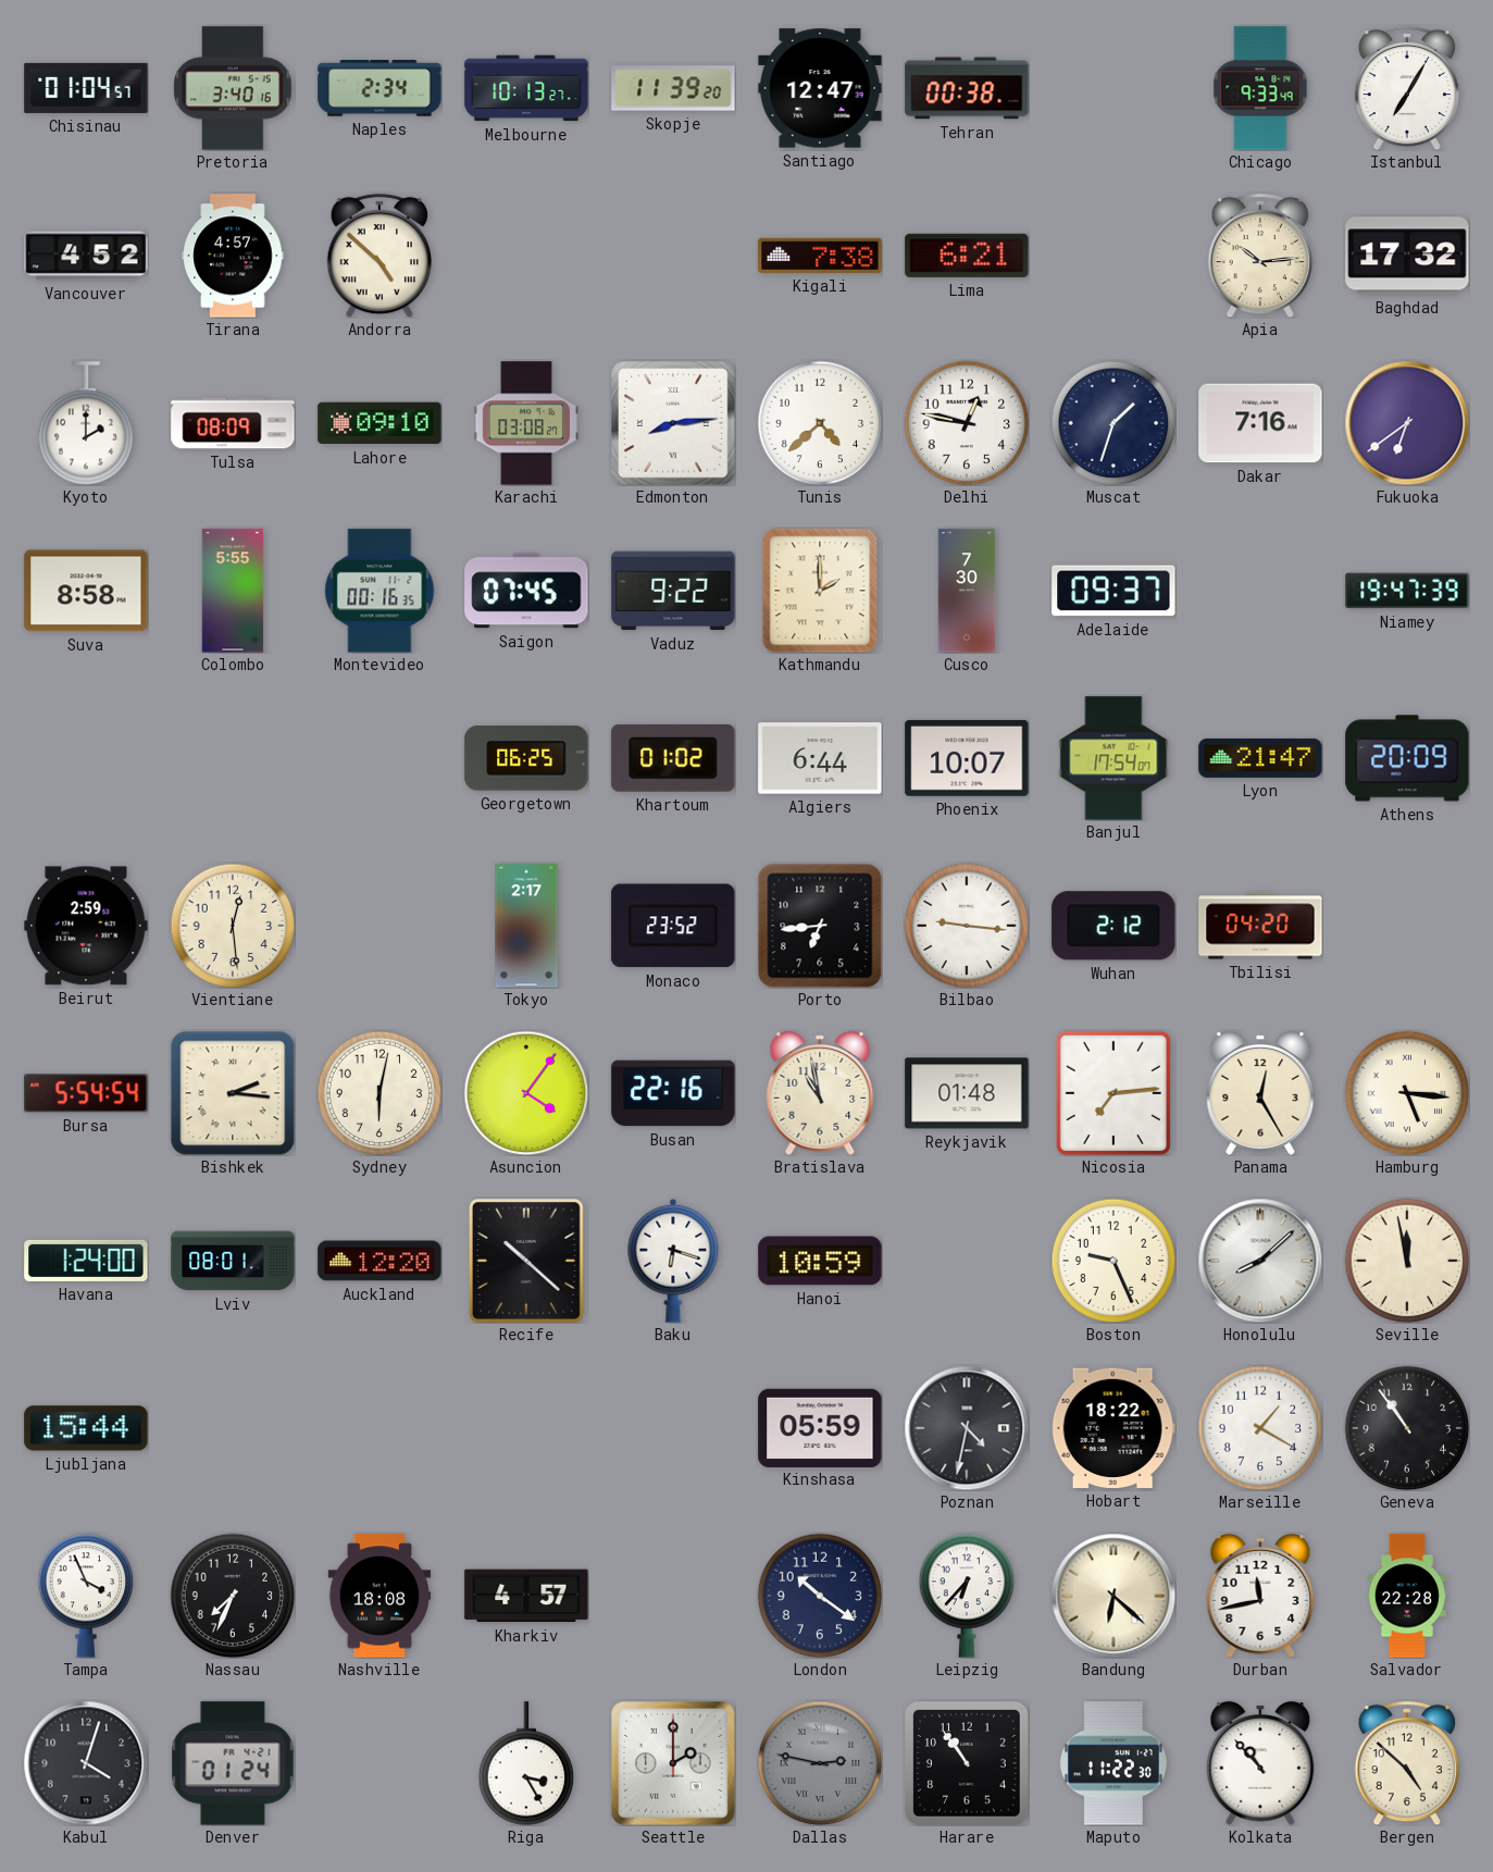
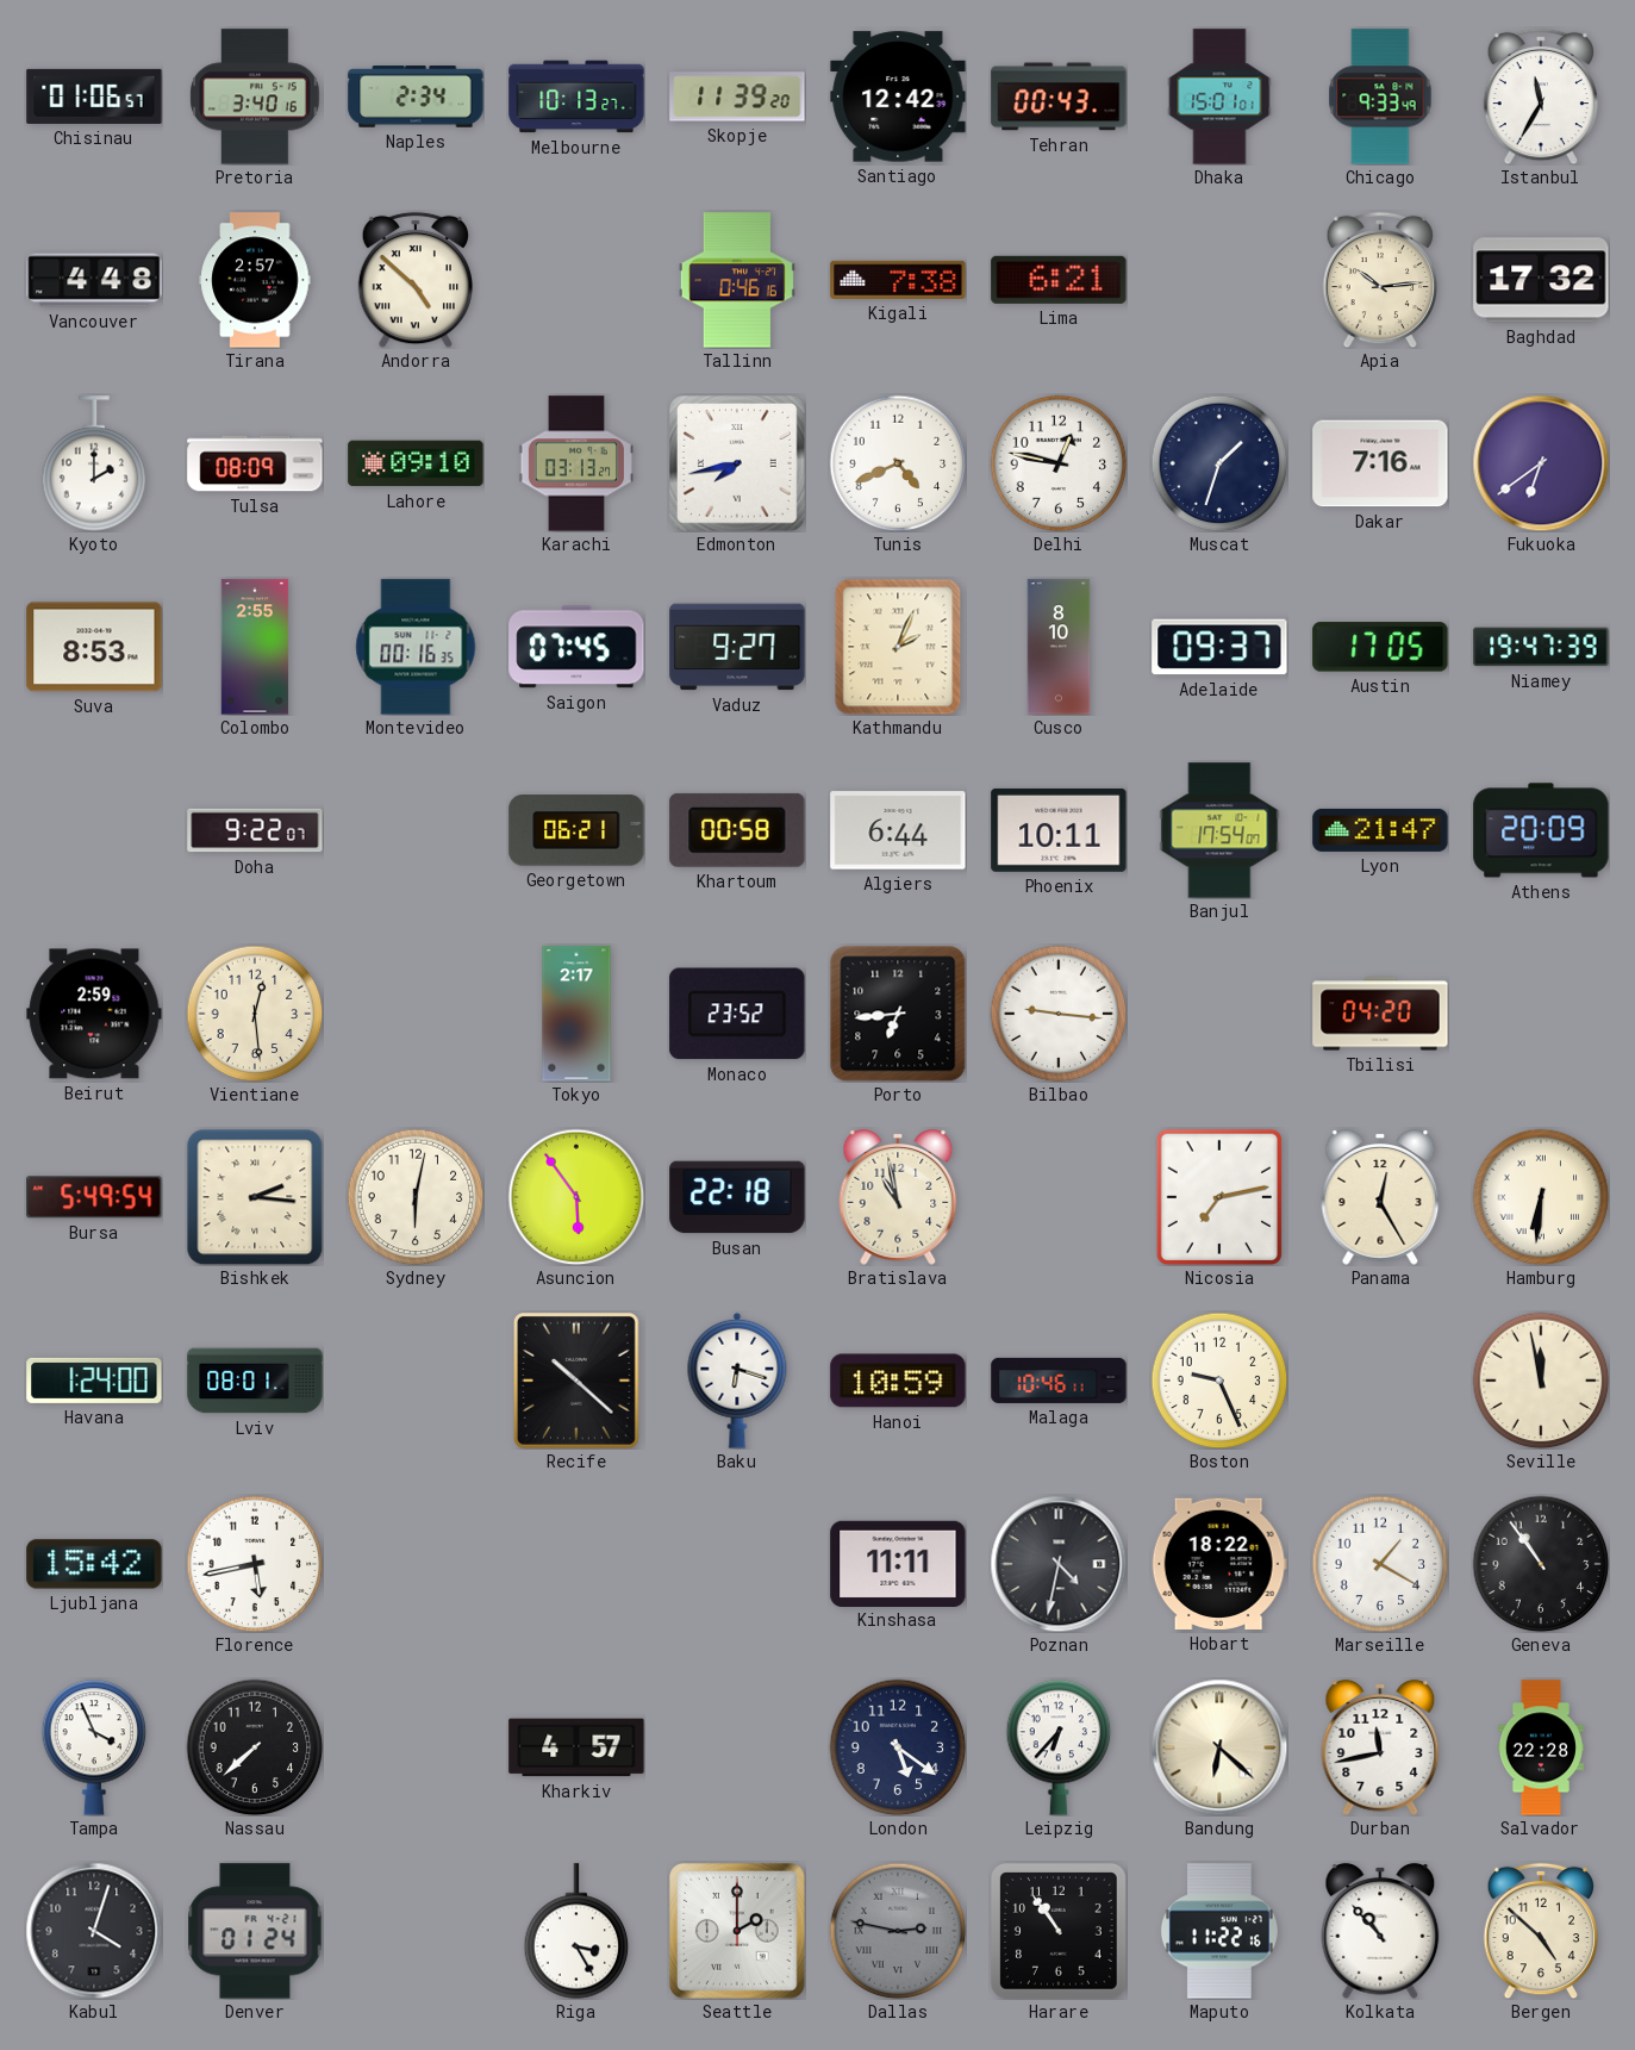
Chisinau: 01:04 -> 01:06
Santiago: 12:47 -> 12:42
Tehran: 00:38 -> 00:43
Dhaka: none -> 15:01
Istanbul: 7:05 -> 11:35
Vancouver: 4:52 -> 4:48
Tirana: 4:57 -> 2:57
Tallinn: none -> 0:46
Karachi: 03:08 -> 03:13
Edmonton: 8:14 -> 7:43
Tunis: 4:38 -> 4:41
Suva: 8:58 -> 8:53
Colombo: 5:55 -> 2:55
Vaduz: 9:22 -> 9:27
Kathmandu: 2:00 -> 2:04
Cusco: 7:30 -> 8:10
Austin: none -> 17:05
Doha: none -> 9:22
Georgetown: 06:25 -> 06:21
Khartoum: 01:02 -> 00:58
Phoenix: 10:07 -> 10:11
Wuhan: 2:12 -> none
Bursa: 5:54 -> 5:49
Asuncion: 4:06 -> 5:54
Busan: 22:16 -> 22:18
Reykjavik: 01:48 -> none
Nicosia: 7:14 -> 7:13
Hamburg: 5:16 -> 6:31
Auckland: 12:20 -> none
Malaga: none -> 10:46
Honolulu: 8:08 -> none
Ljubljana: 15:44 -> 15:42
Florence: none -> 5:43
Kinshasa: 05:59 -> 11:11
Nassau: 7:34 -> 7:38
Nashville: 18:08 -> none
London: 10:21 -> 5:21
Maputo: 11:22:30 -> 11:22:16
